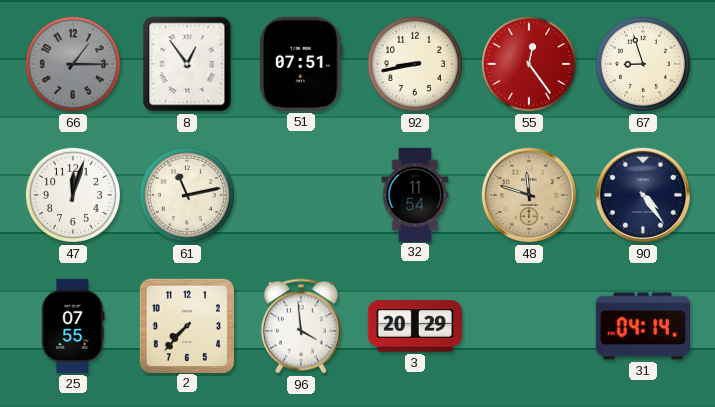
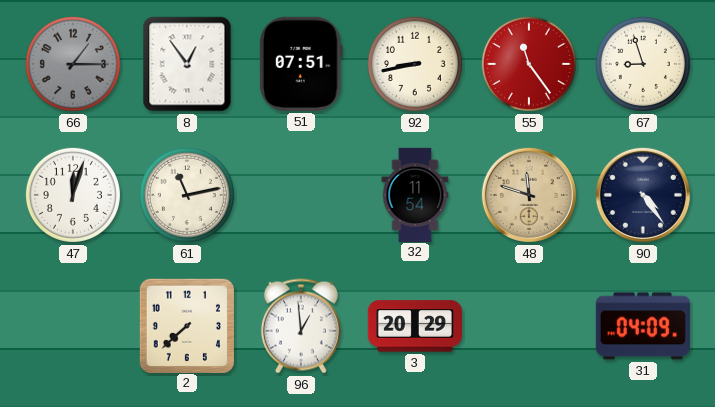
55: 12:24 -> 11:24
25: 07:55 -> none
2: 7:37 -> 7:38
96: 3:59 -> 12:59
31: 04:14 -> 04:09
